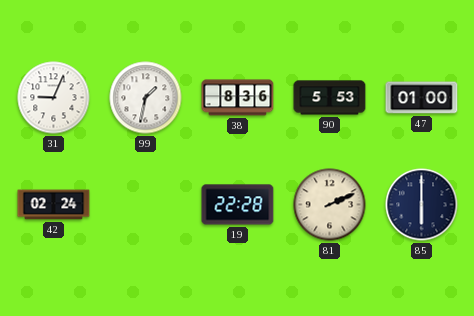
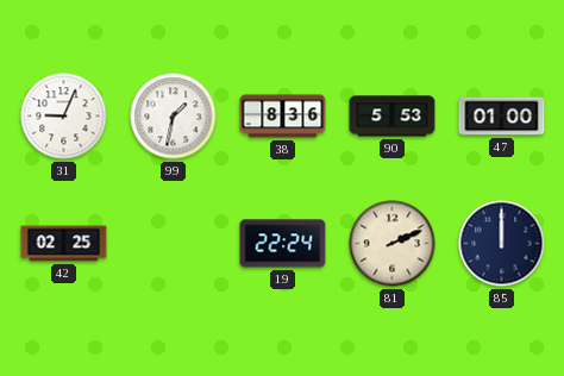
42: 02:24 -> 02:25
19: 22:28 -> 22:24
85: 6:00 -> 12:00
